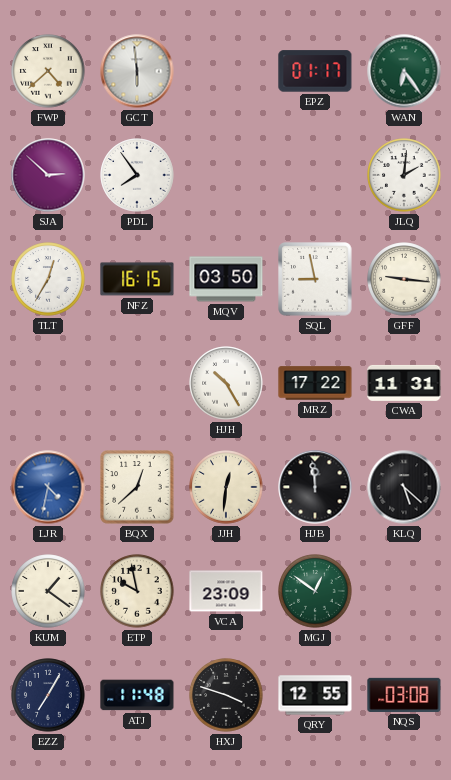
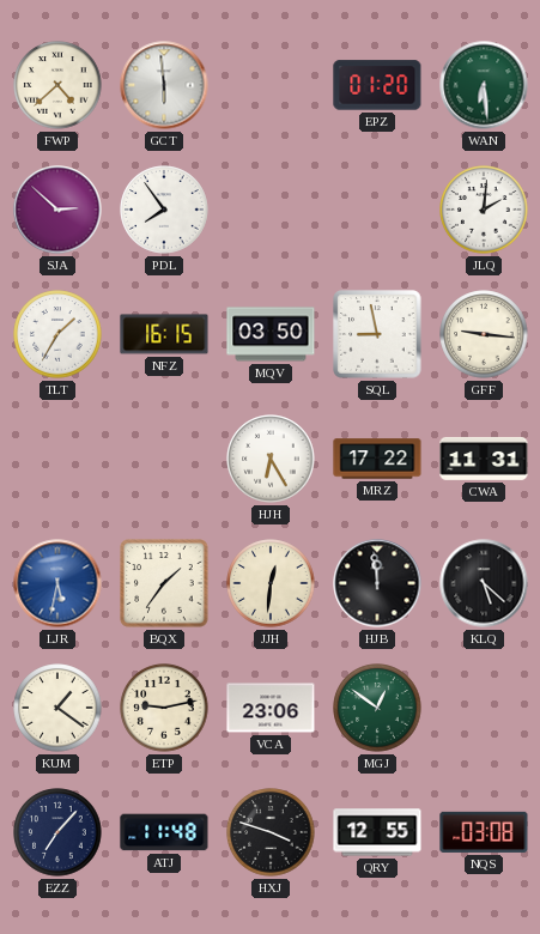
EPZ: 01:17 -> 01:20
WAN: 6:24 -> 6:29
TLT: 12:35 -> 1:35
HJH: 10:25 -> 6:25
LJR: 4:32 -> 5:32
BQX: 12:38 -> 1:36
ETP: 9:58 -> 9:13
VCA: 23:09 -> 23:06
EZZ: 7:05 -> 7:07
